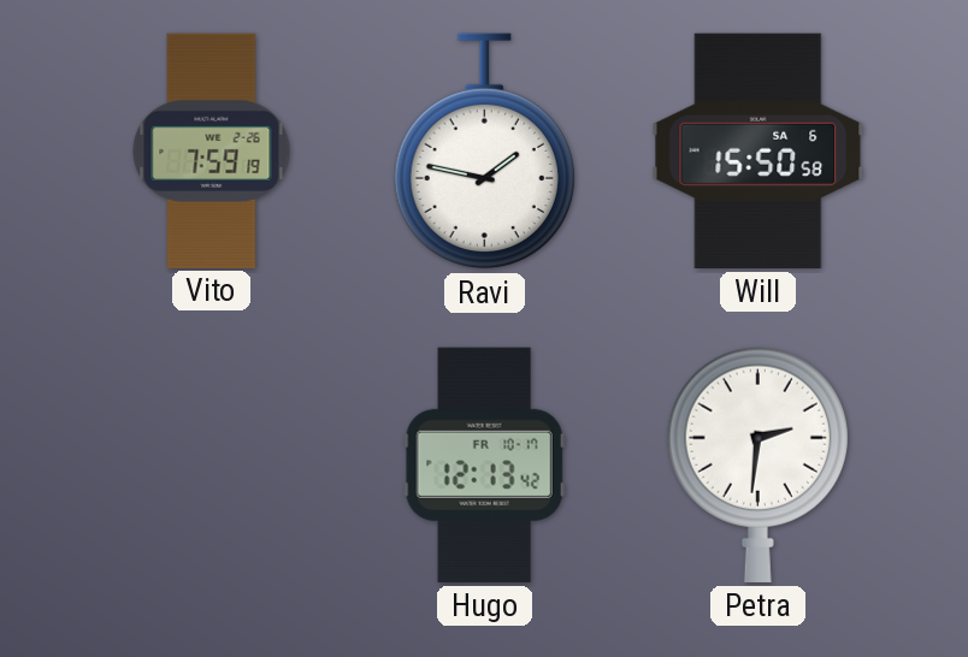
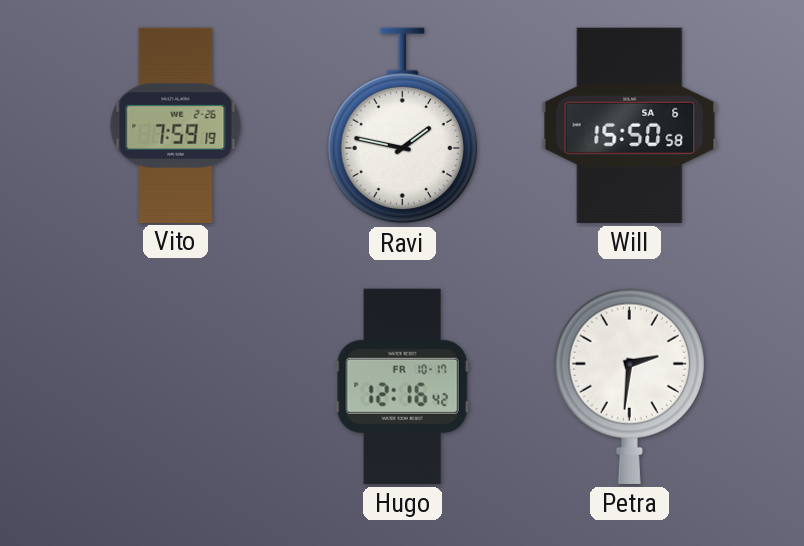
Hugo: 12:13 -> 12:16
